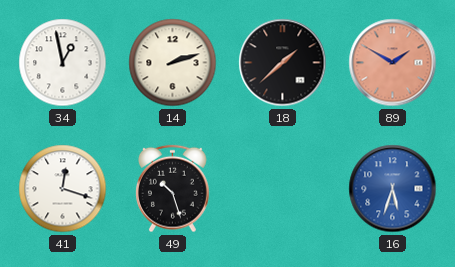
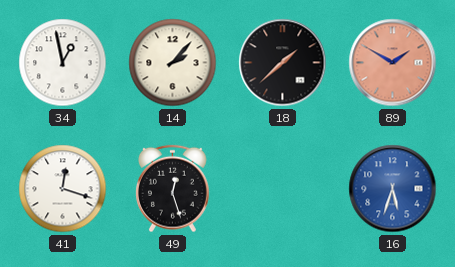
14: 2:12 -> 2:07
49: 10:27 -> 12:27
